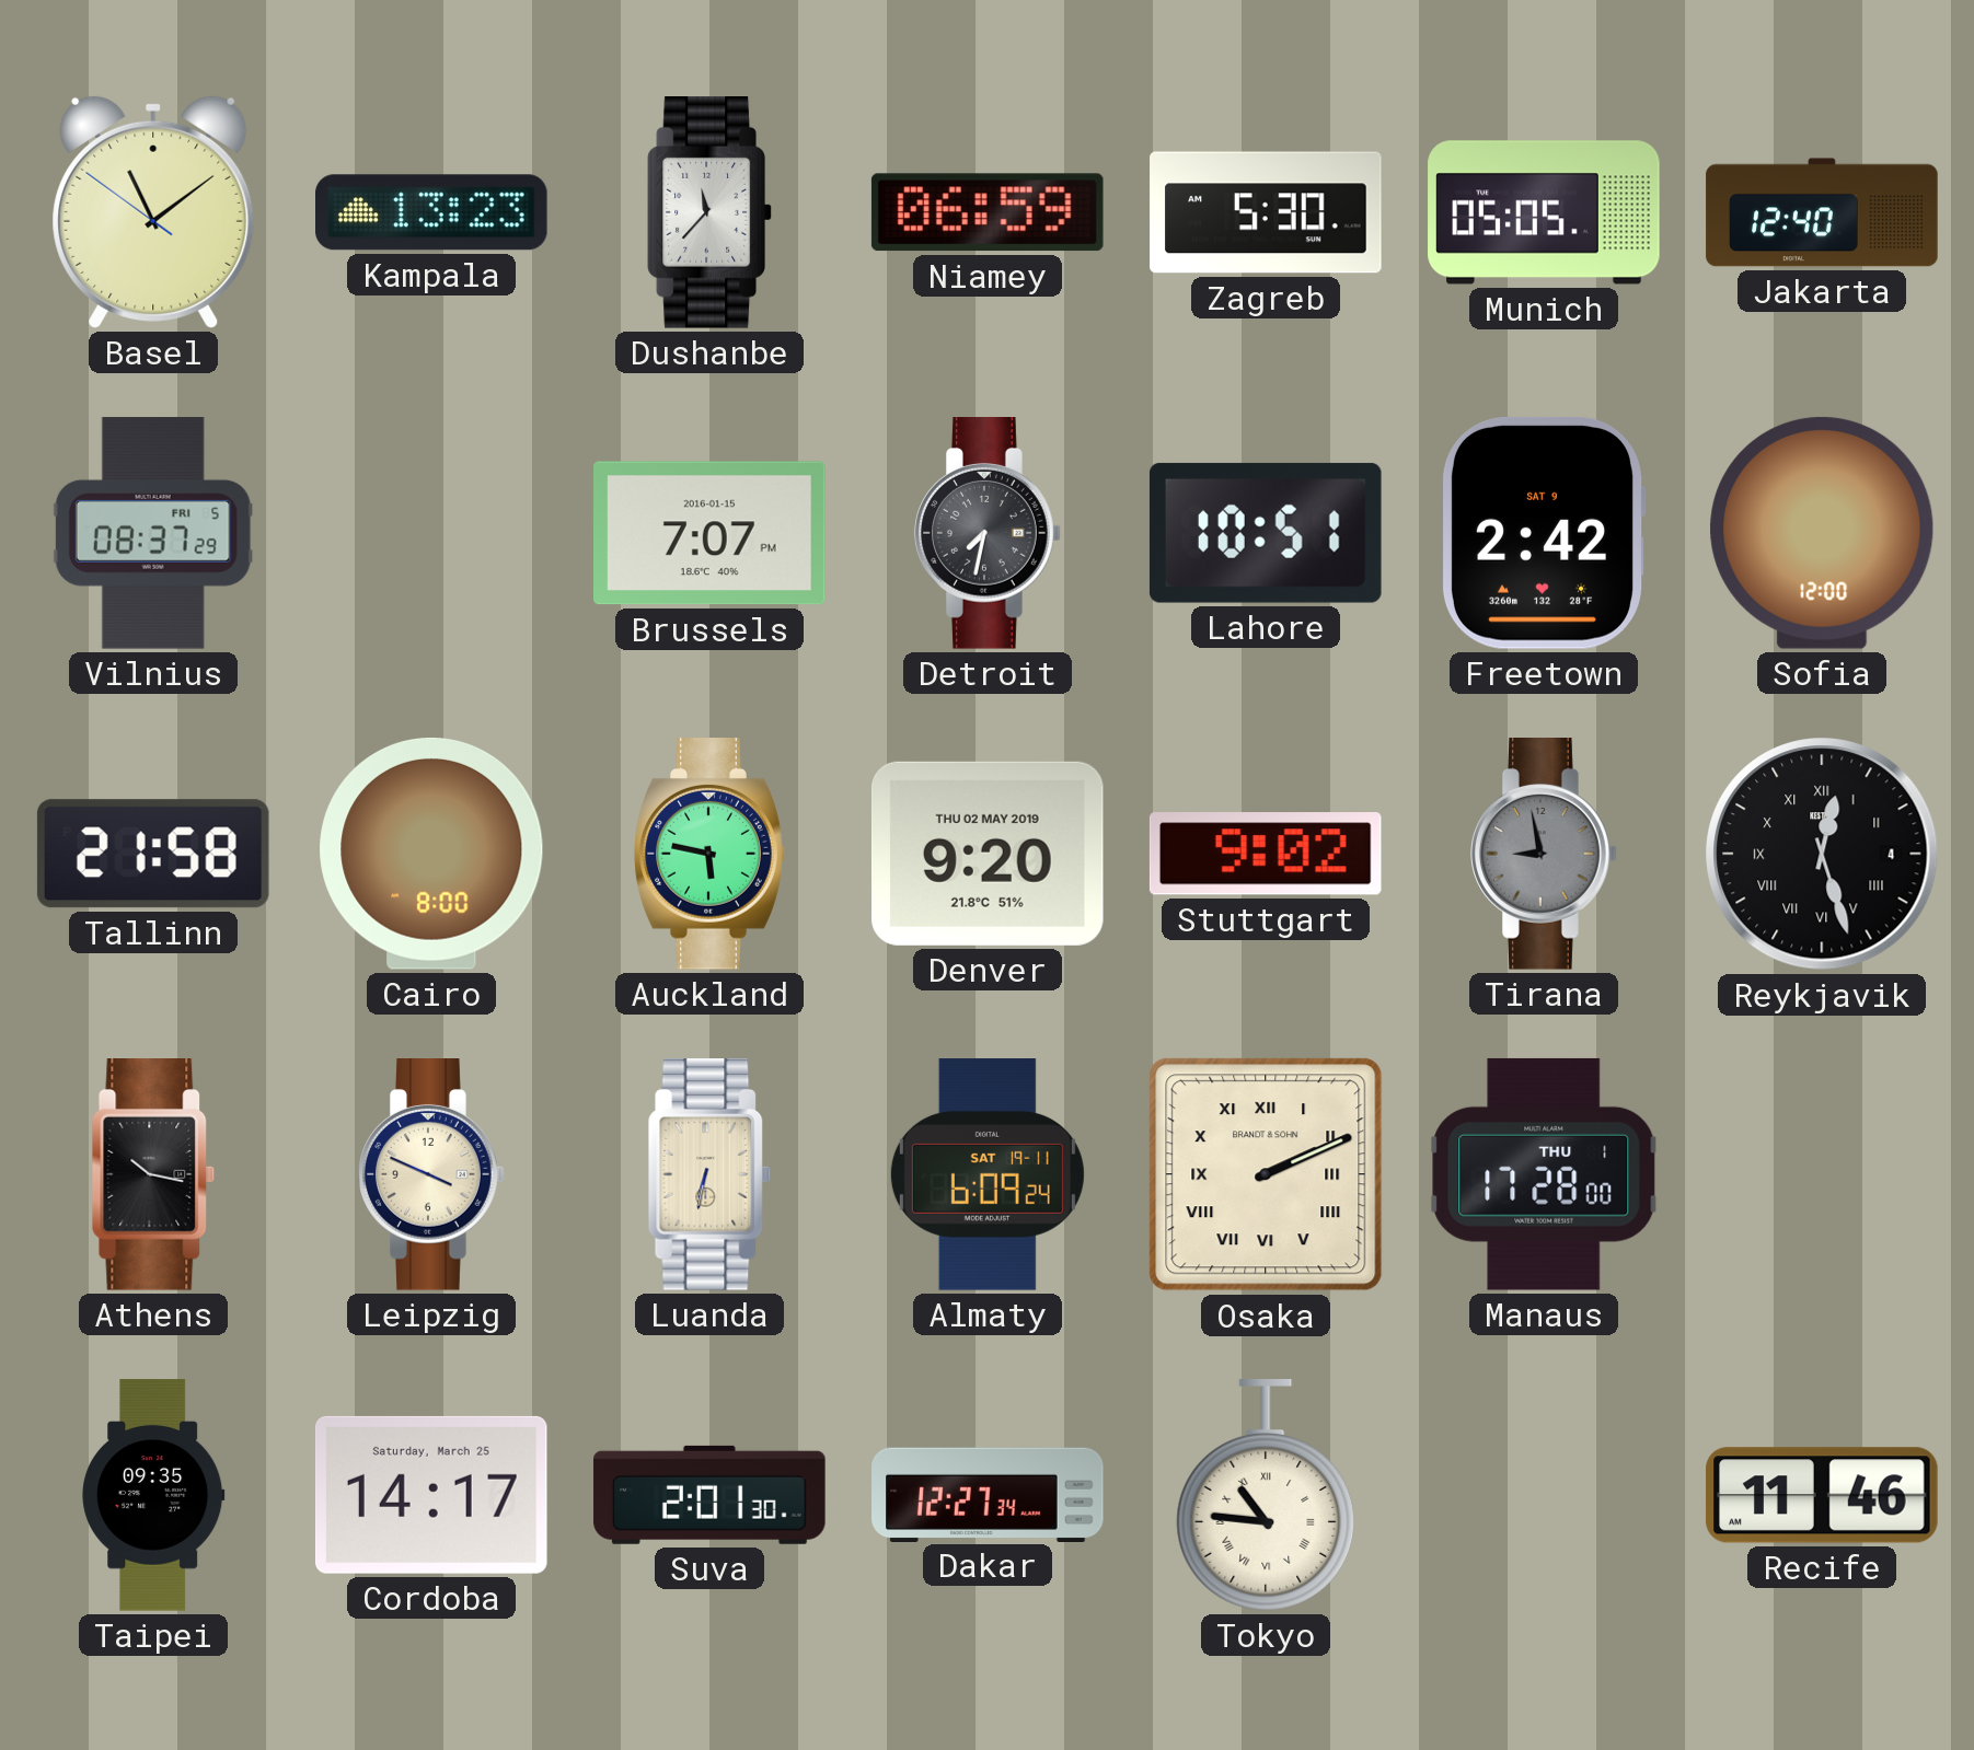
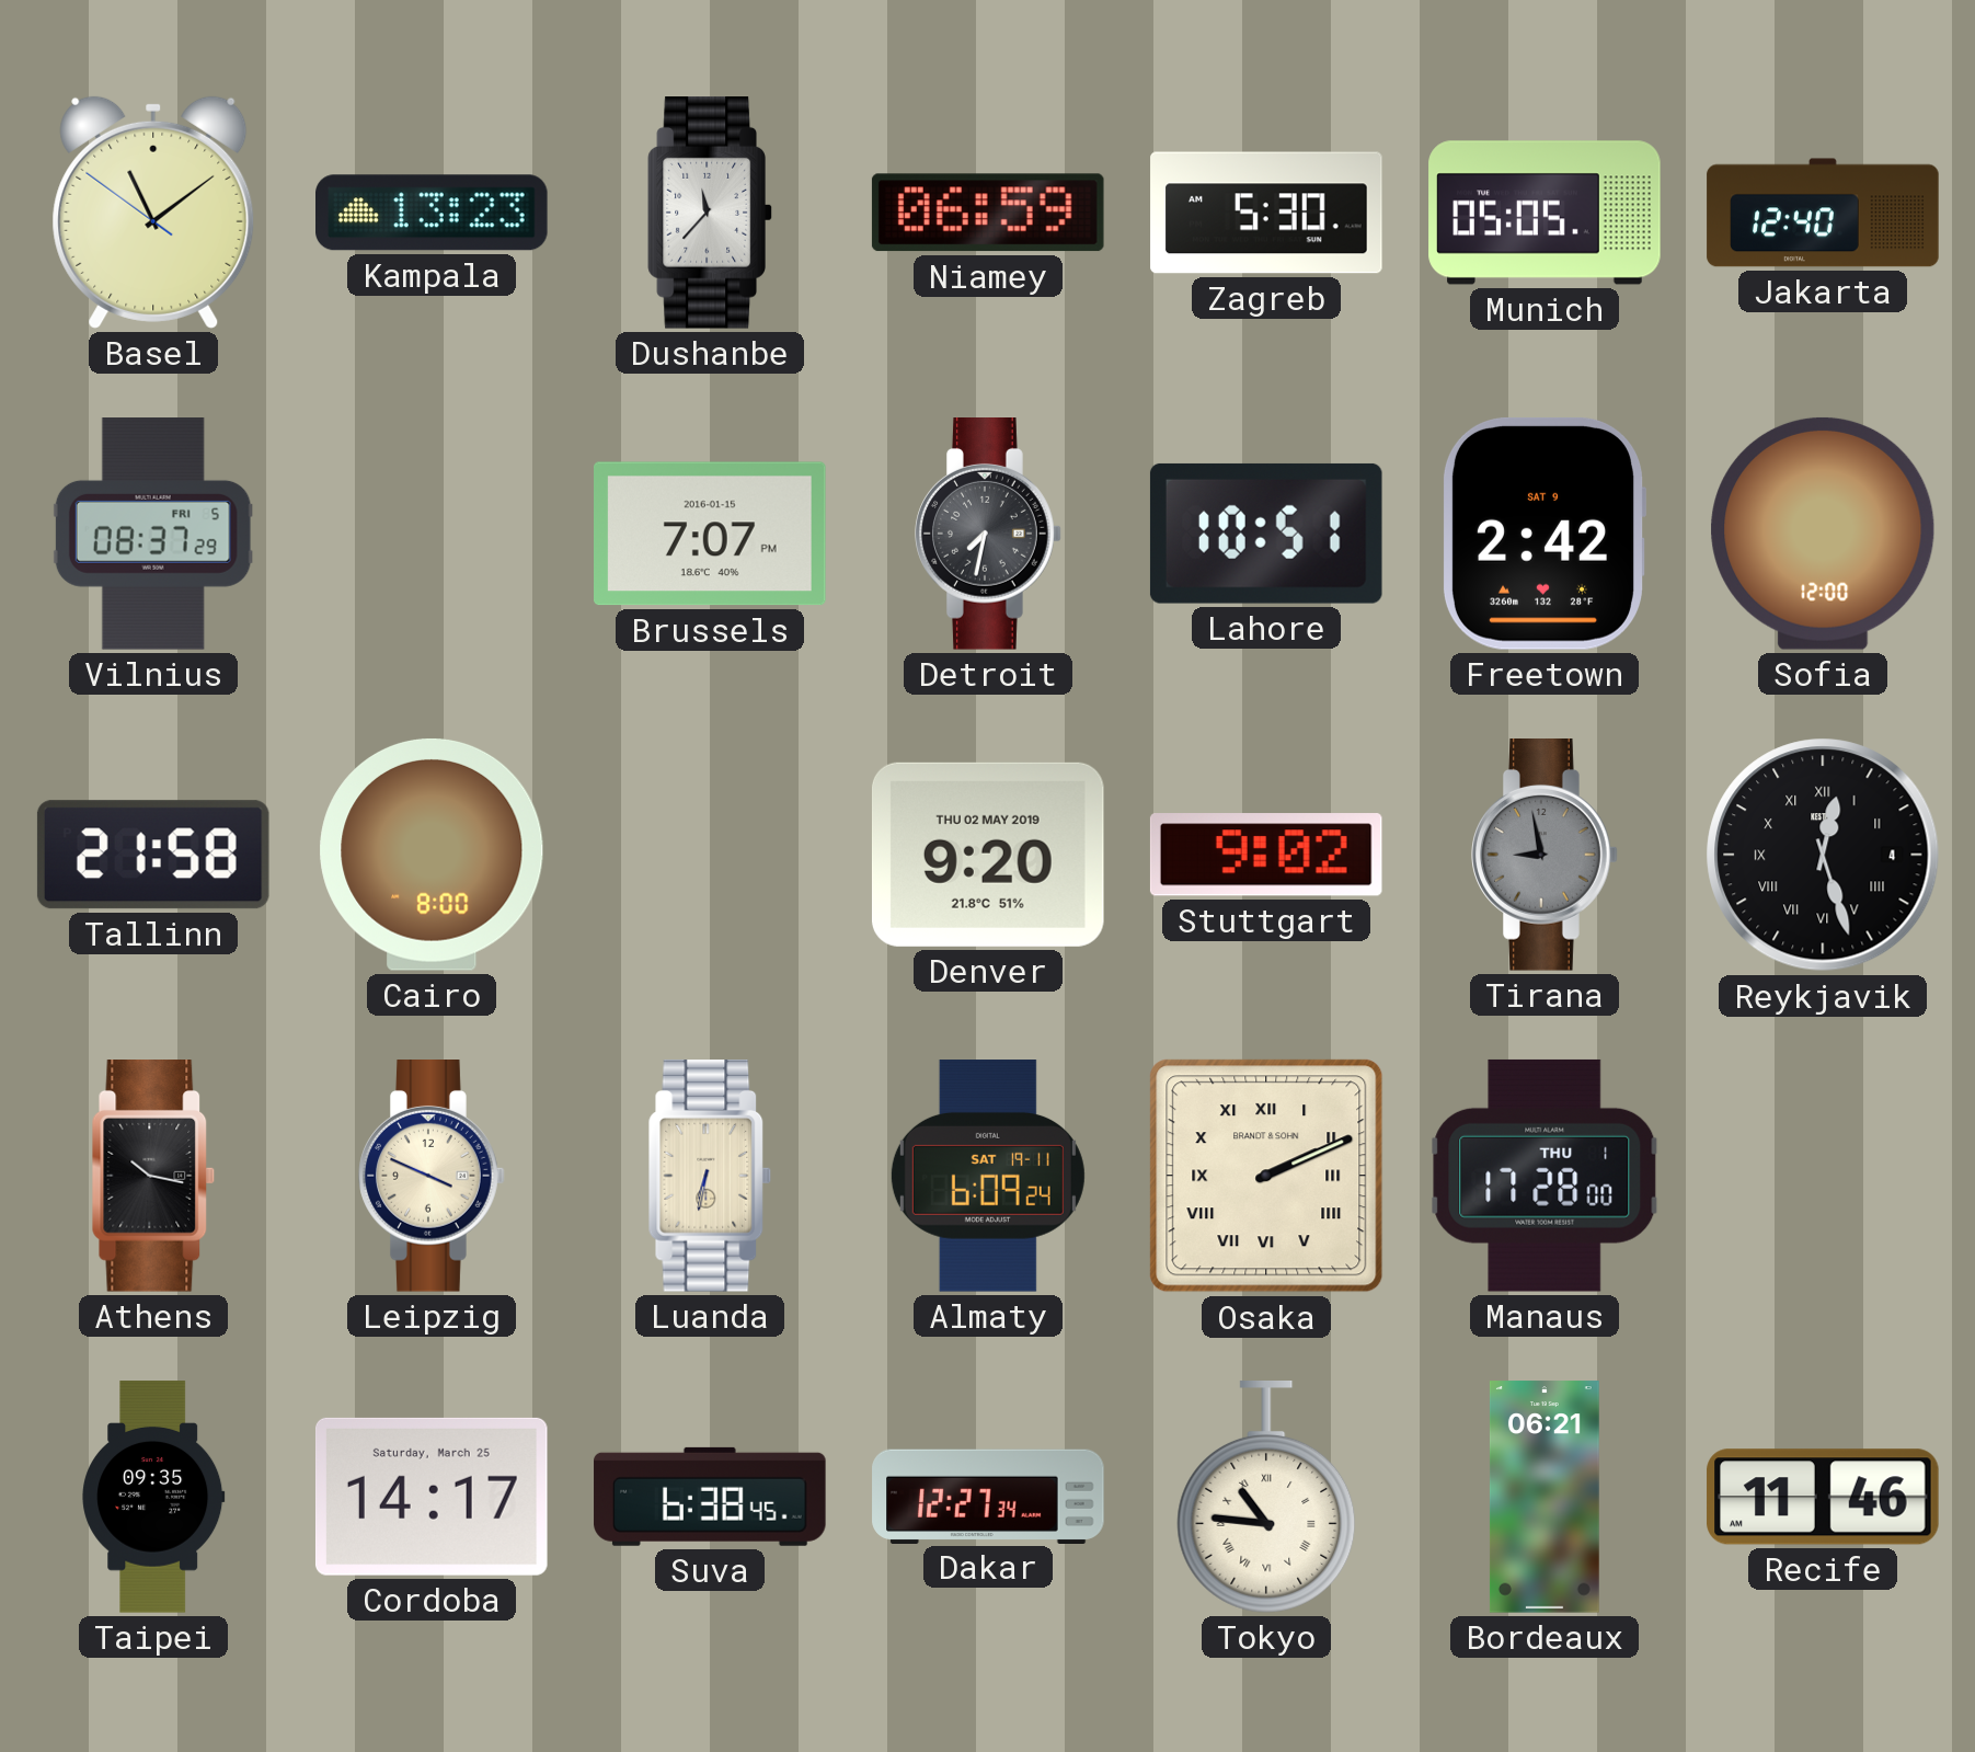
Auckland: 5:47 -> none
Suva: 2:01 -> 6:38
Bordeaux: none -> 06:21
